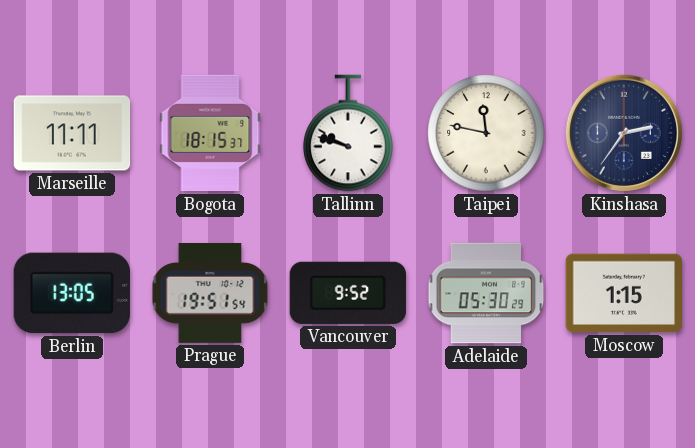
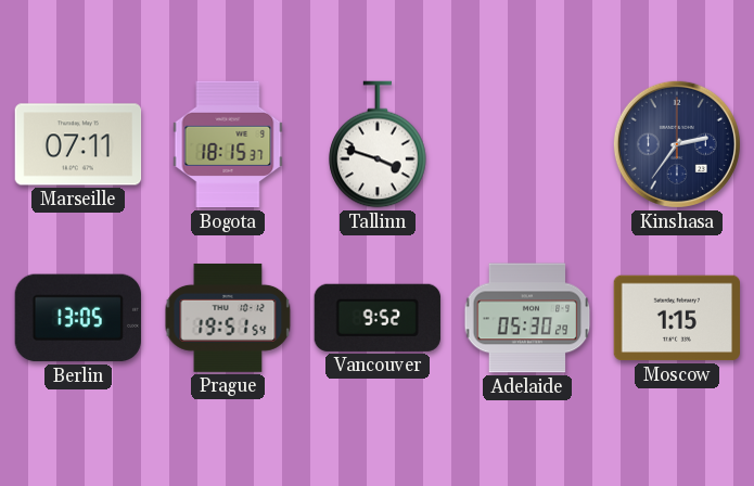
Marseille: 11:11 -> 07:11
Tallinn: 9:48 -> 3:48
Taipei: 11:47 -> none
